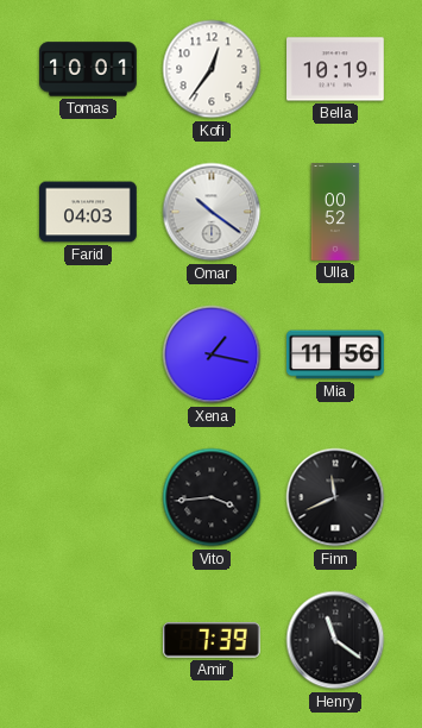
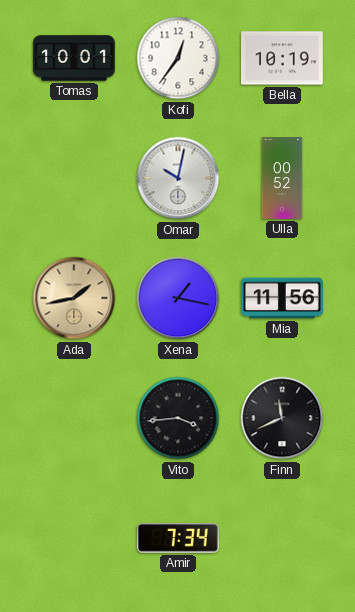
Farid: 04:03 -> none
Omar: 10:21 -> 10:02
Ada: none -> 1:43
Amir: 7:39 -> 7:34
Henry: 11:21 -> none
